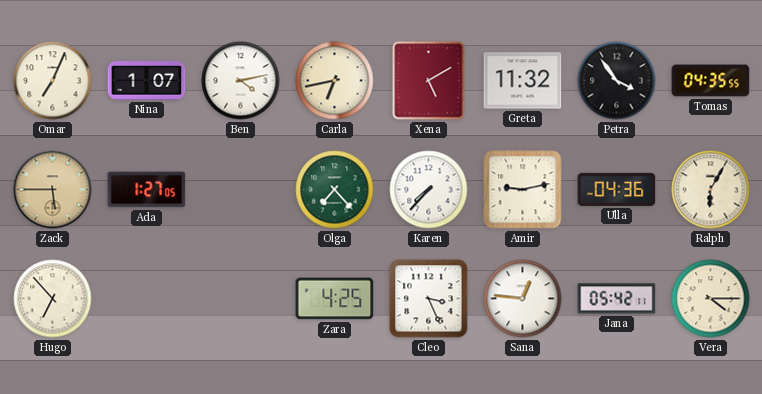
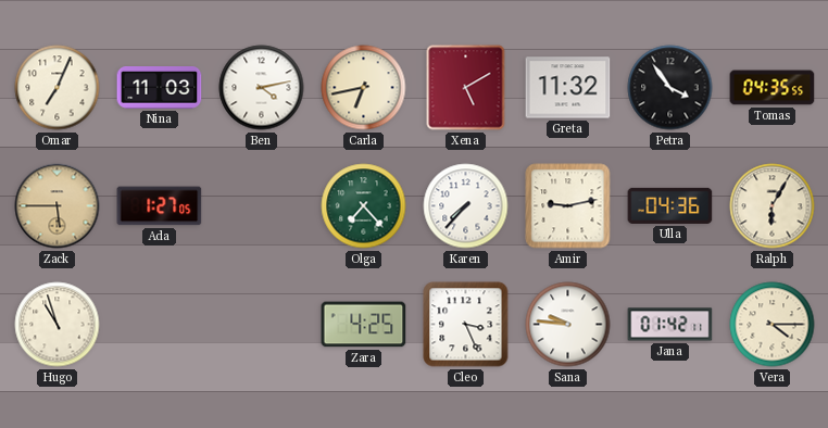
Nina: 1:07 -> 11:03
Hugo: 6:53 -> 10:57
Sana: 12:46 -> 9:46
Jana: 05:42 -> 01:42
